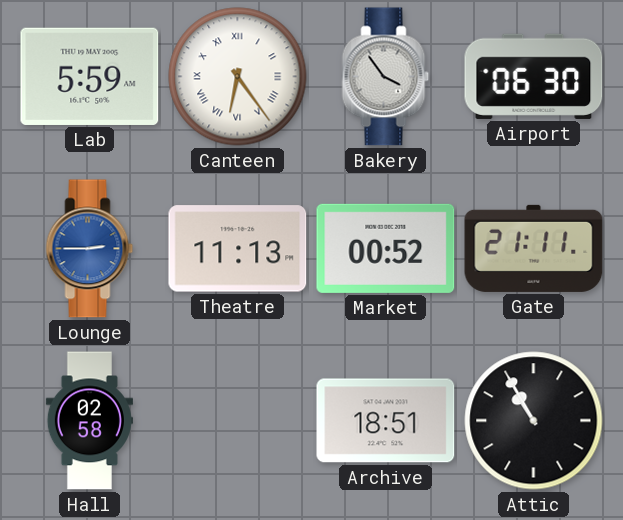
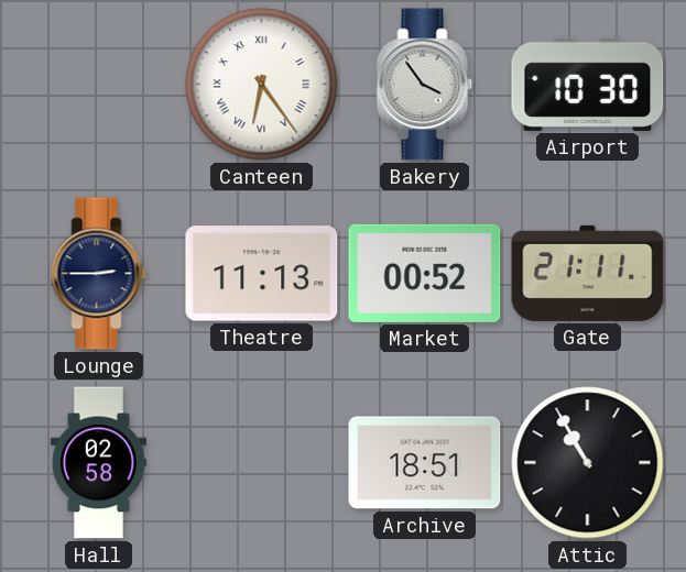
Lab: 5:59 -> none
Airport: 06:30 -> 10:30
Lounge dial: blue -> navy
